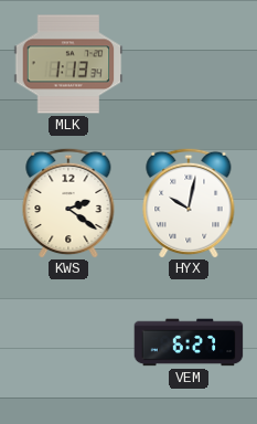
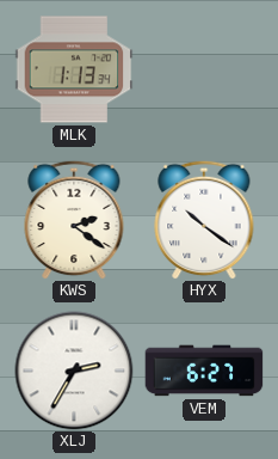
HYX: 10:02 -> 10:21
XLJ: none -> 2:35
